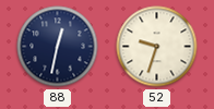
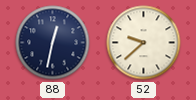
52: 9:33 -> 9:38
